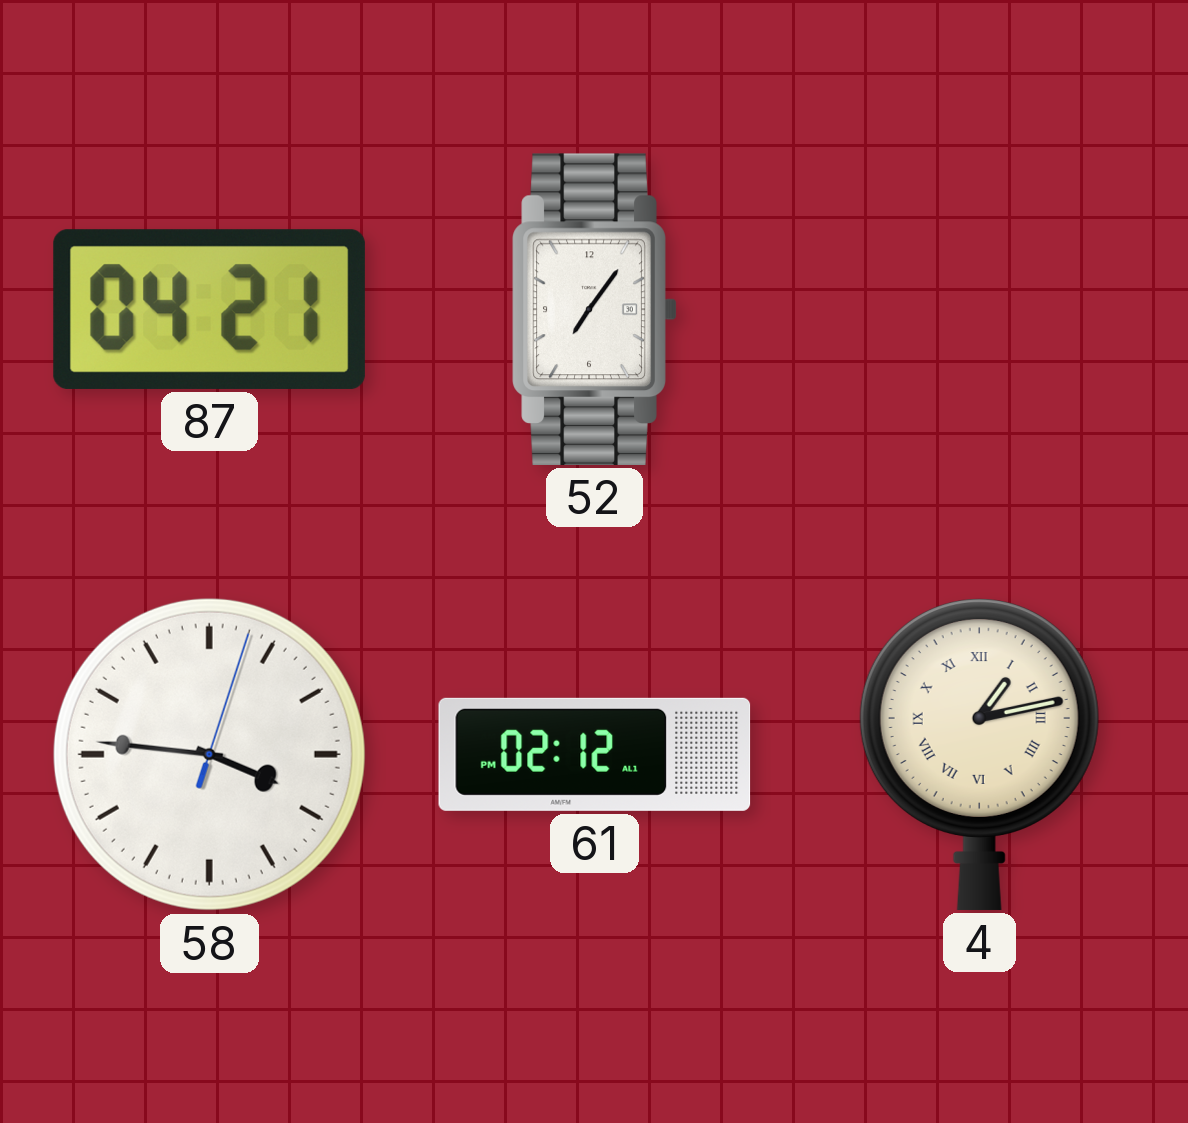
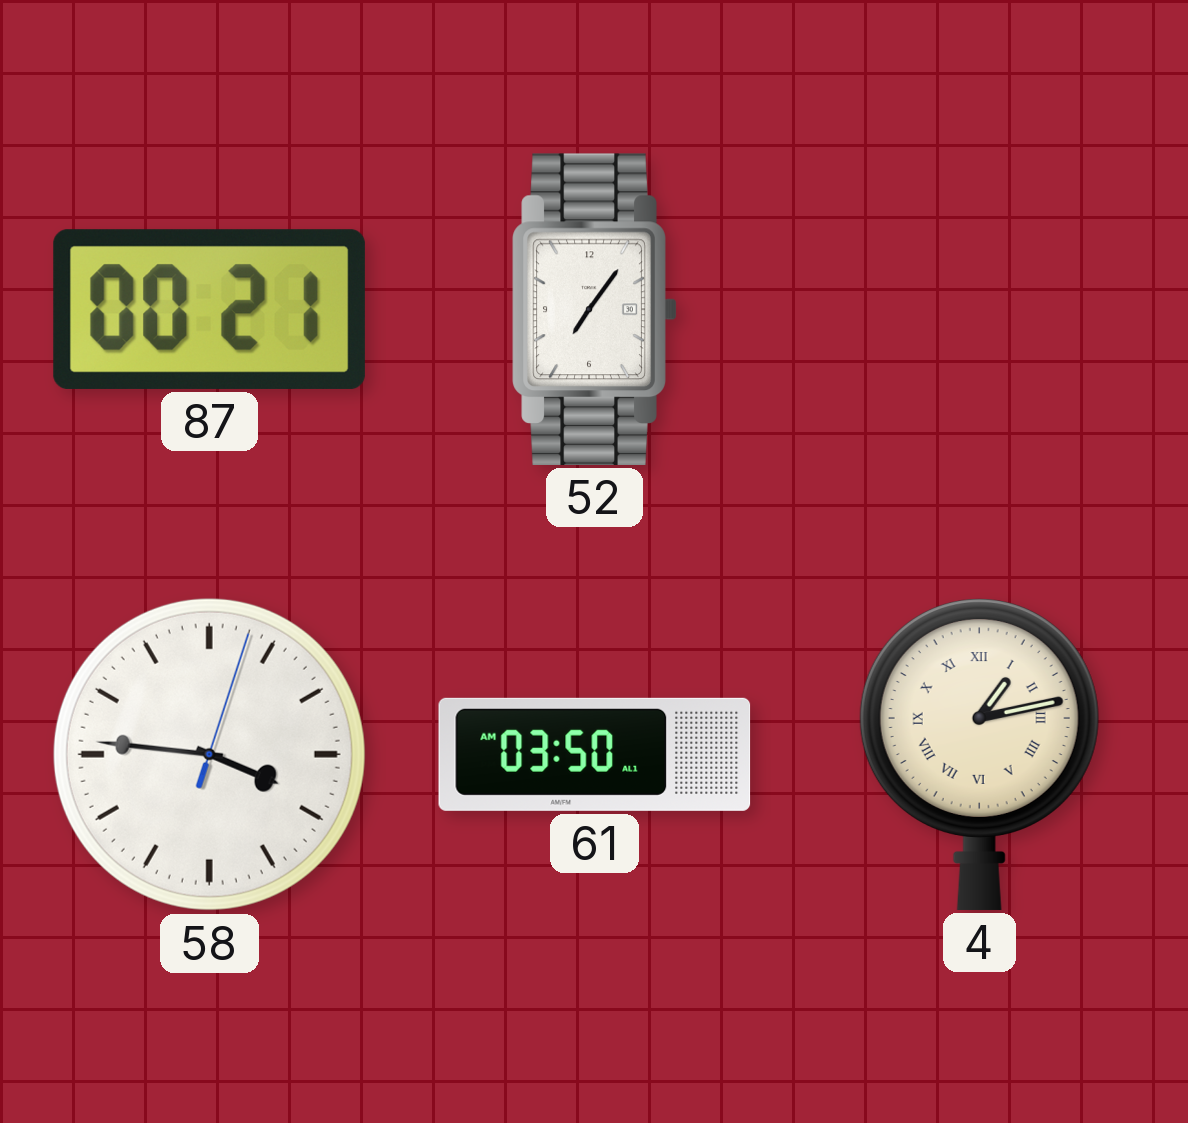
87: 04:21 -> 00:21
61: 02:12 -> 03:50
